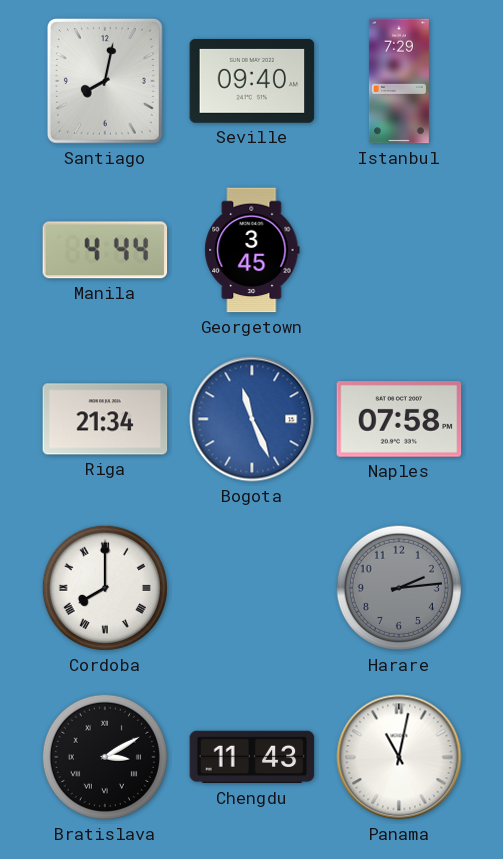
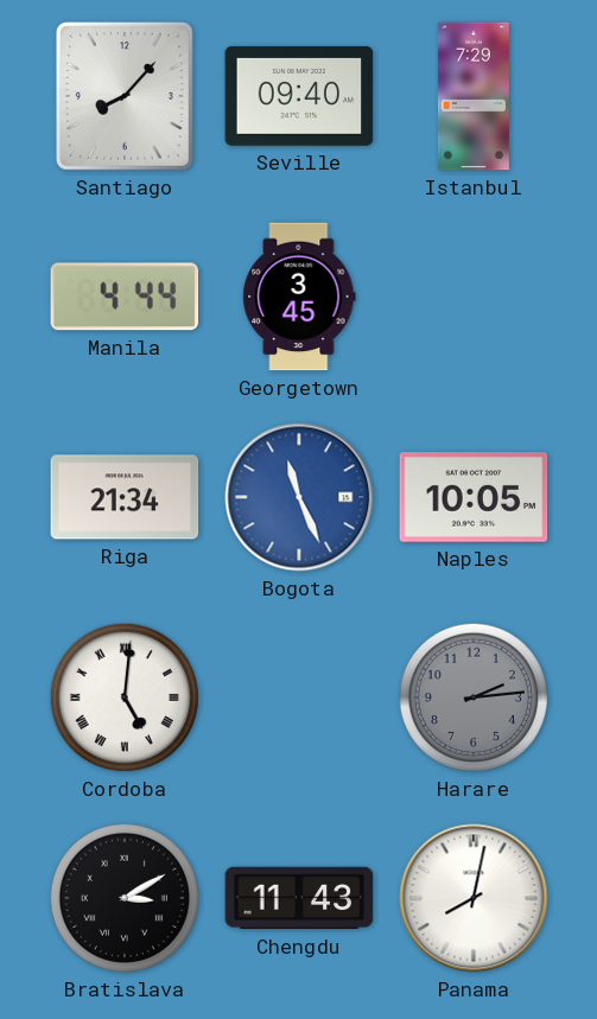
Santiago: 8:02 -> 8:07
Naples: 07:58 -> 10:05
Cordoba: 8:00 -> 5:01
Panama: 11:02 -> 8:02
